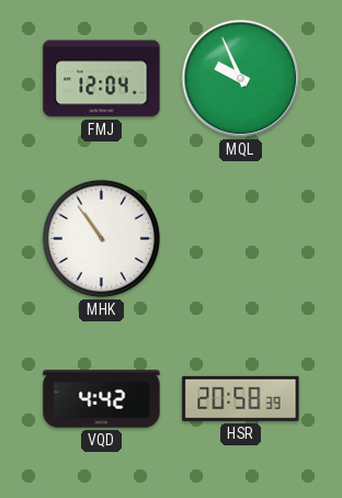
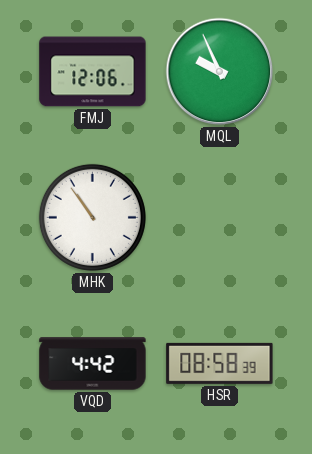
FMJ: 12:04 -> 12:06
HSR: 20:58 -> 08:58
